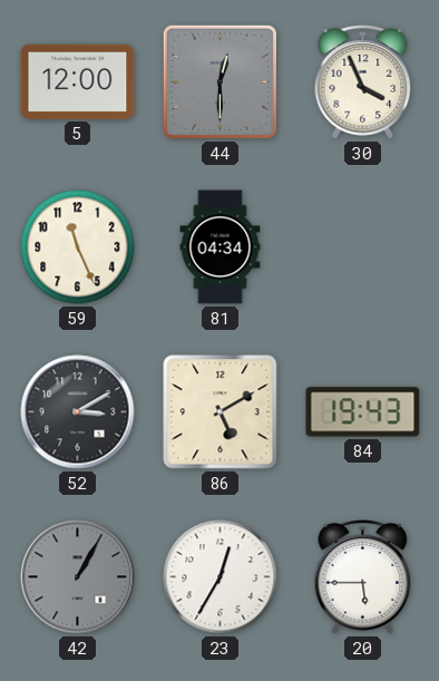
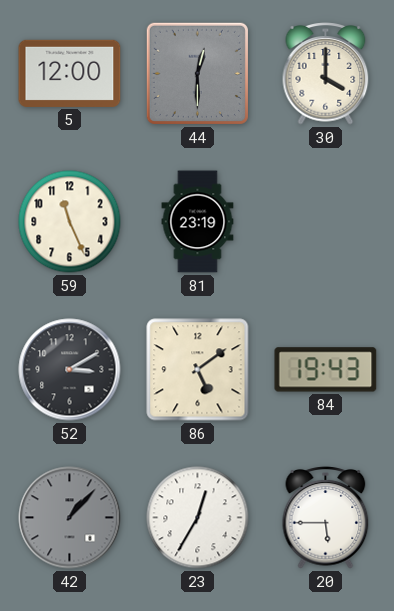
30: 3:56 -> 4:00
81: 04:34 -> 23:19
86: 5:10 -> 5:09
42: 1:05 -> 1:07
